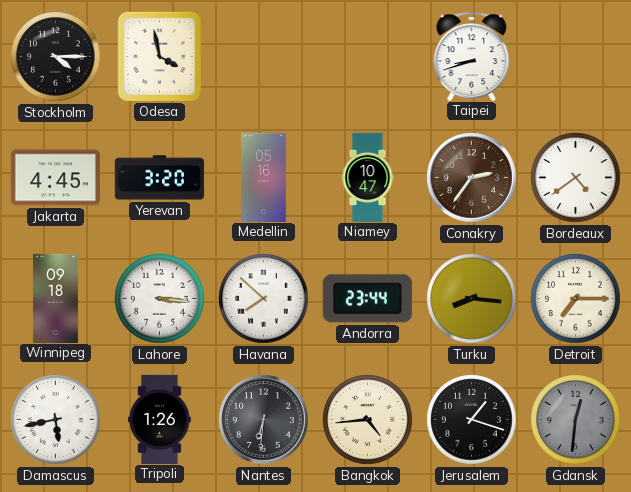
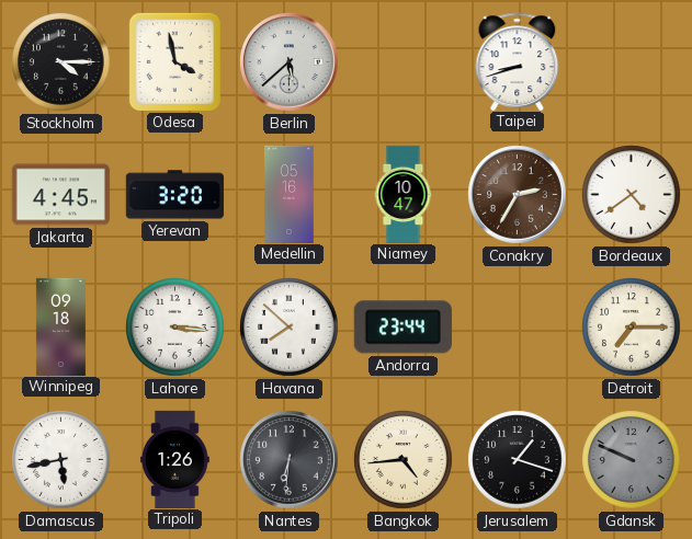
Berlin: none -> 5:38
Conakry: 2:36 -> 2:35
Turku: 8:16 -> none
Gdansk: 12:31 -> 9:49
